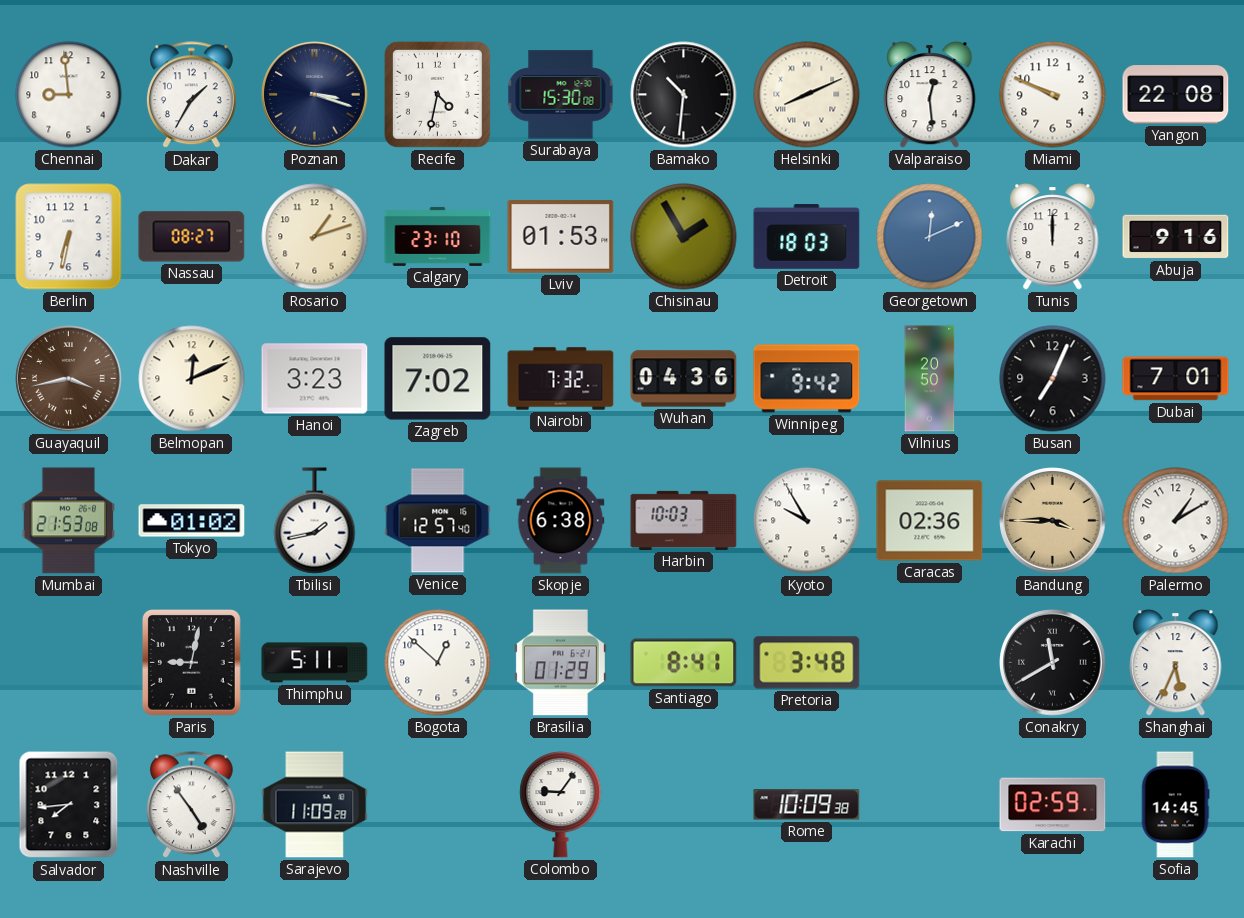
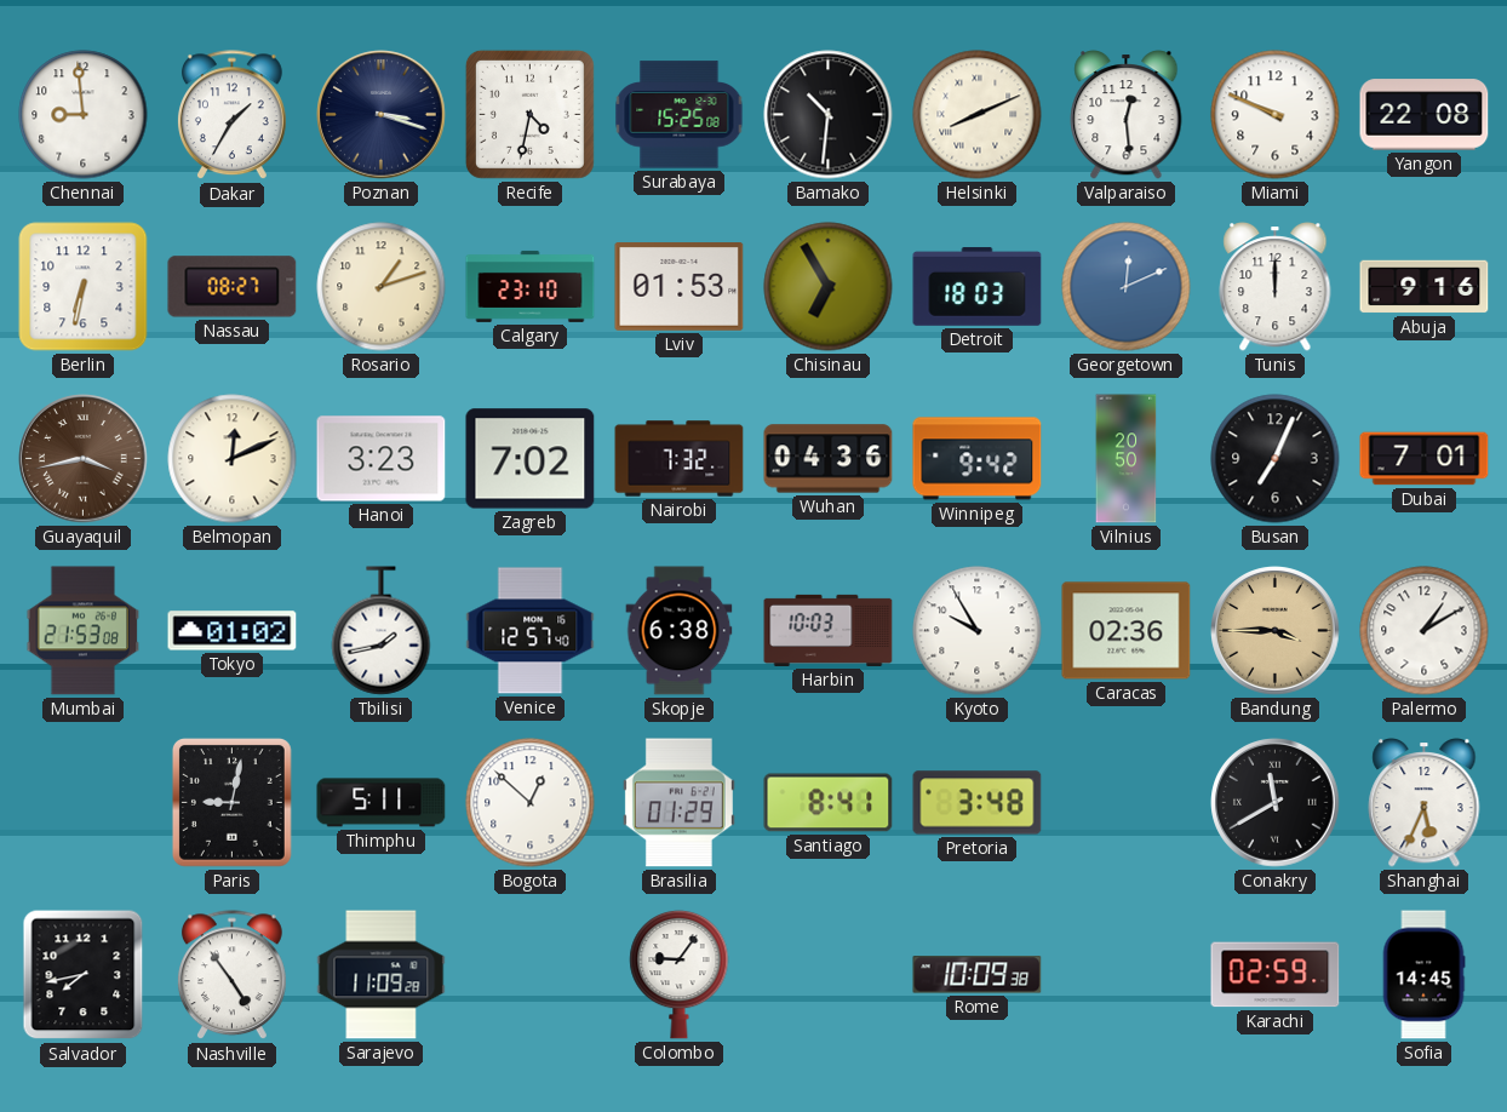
Surabaya: 15:30 -> 15:25
Chisinau: 1:55 -> 6:55
Salvador: 7:44 -> 7:43
